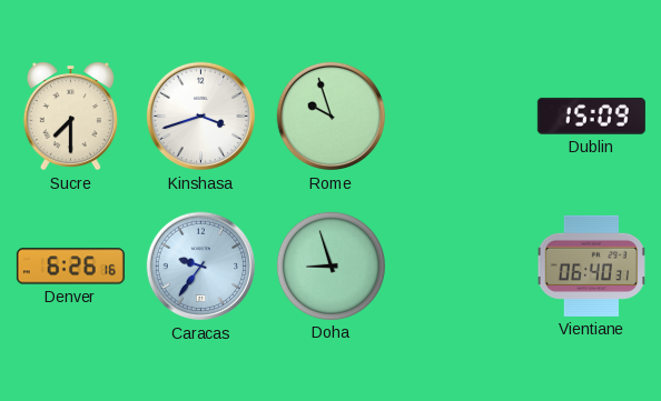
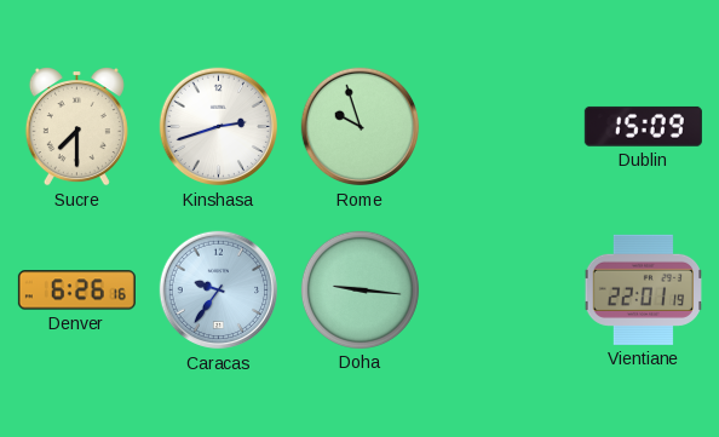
Kinshasa: 3:42 -> 2:42
Doha: 8:57 -> 9:16
Vientiane: 06:40 -> 22:01
